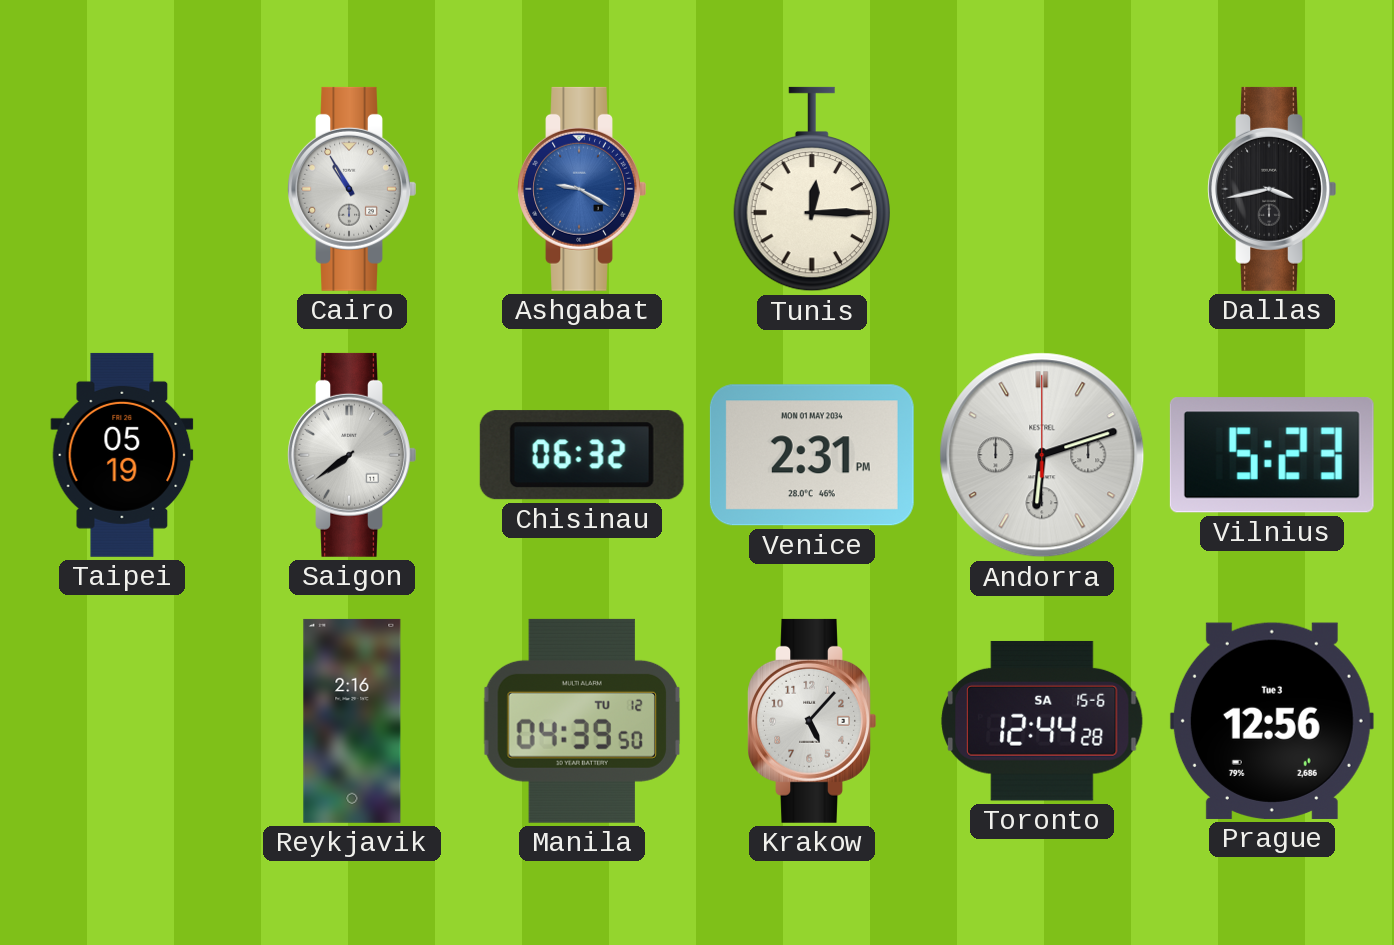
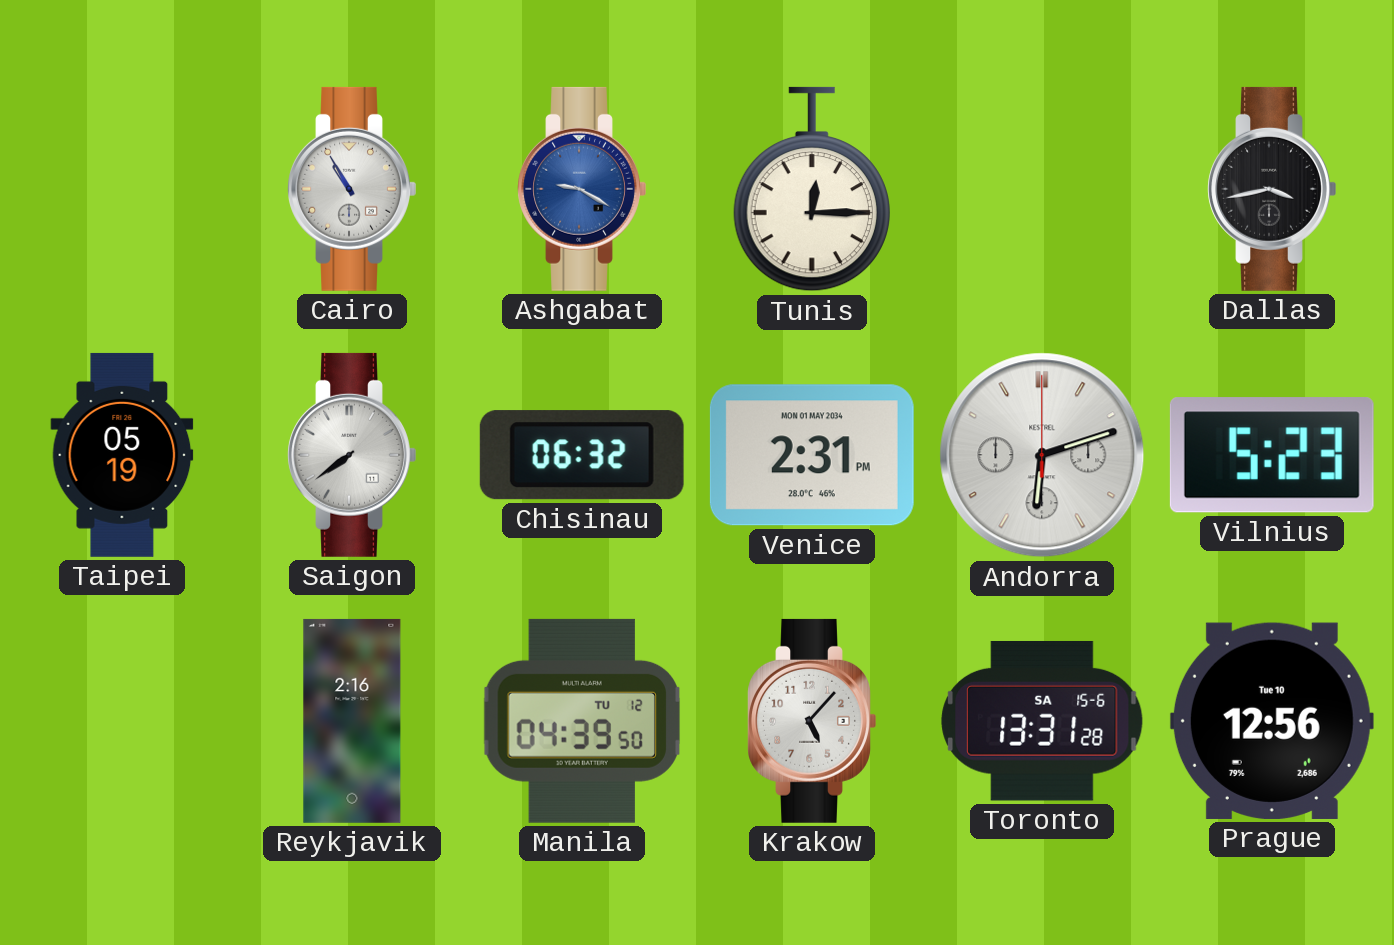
Toronto: 12:44 -> 13:31
Prague date: Tue 3 -> Tue 10
